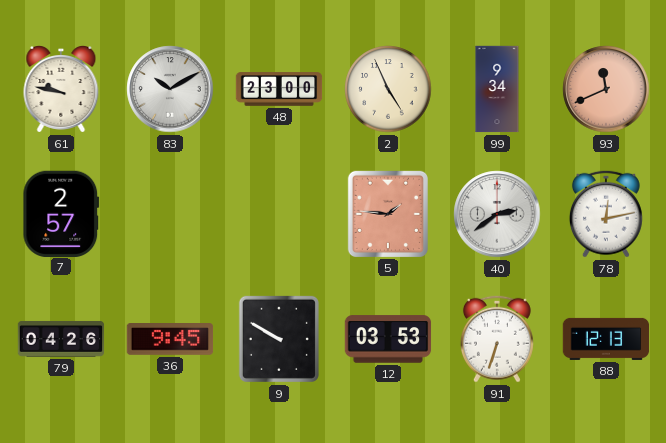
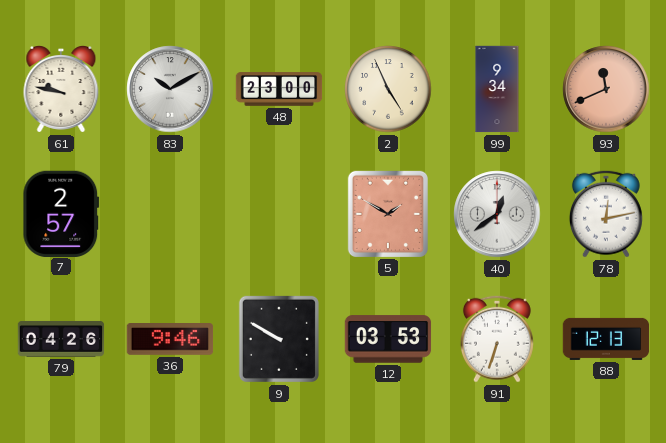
5: 1:46 -> 1:50
40: 2:39 -> 12:39
36: 9:45 -> 9:46
